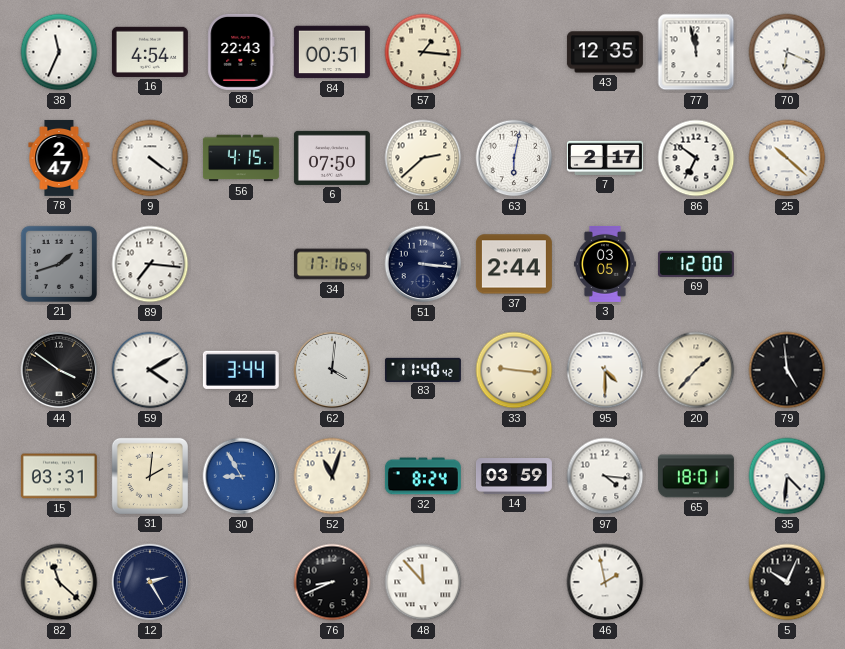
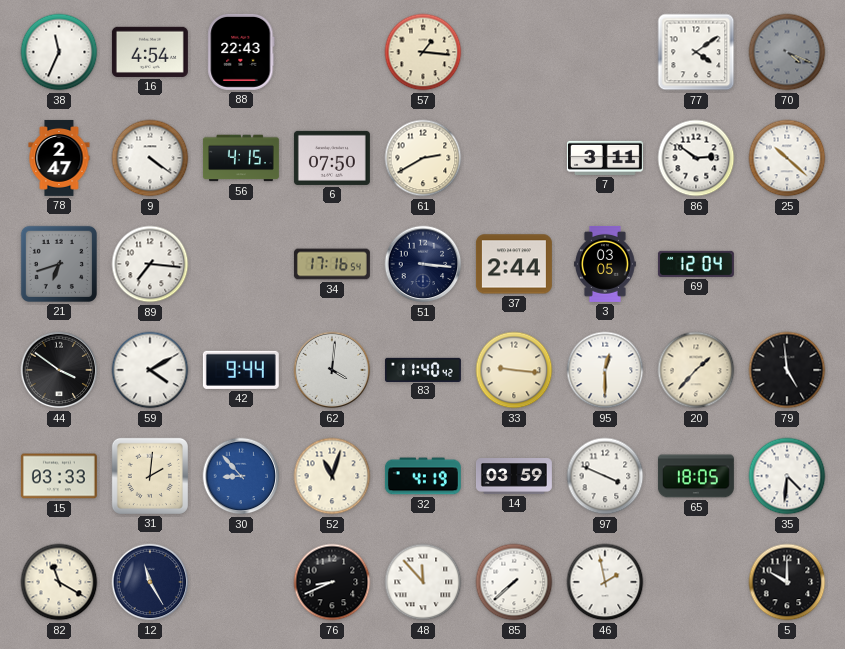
84: 00:51 -> none
43: 12:35 -> none
77: 11:58 -> 4:09
70: 6:19 -> 4:19
70 dial: white -> grey
61: 2:38 -> 2:40
63: 6:02 -> none
7: 2:17 -> 3:11
86: 6:51 -> 2:51
21: 1:42 -> 6:42
69: 12:00 -> 12:04
42: 3:44 -> 9:44
95: 4:30 -> 12:30
15: 03:31 -> 03:33
30: 8:55 -> 8:53
32: 8:24 -> 4:19
97: 4:16 -> 3:49
65: 18:01 -> 18:05
82: 11:22 -> 11:20
12: 2:25 -> 11:25
85: none -> 7:38
5: 10:04 -> 10:00
